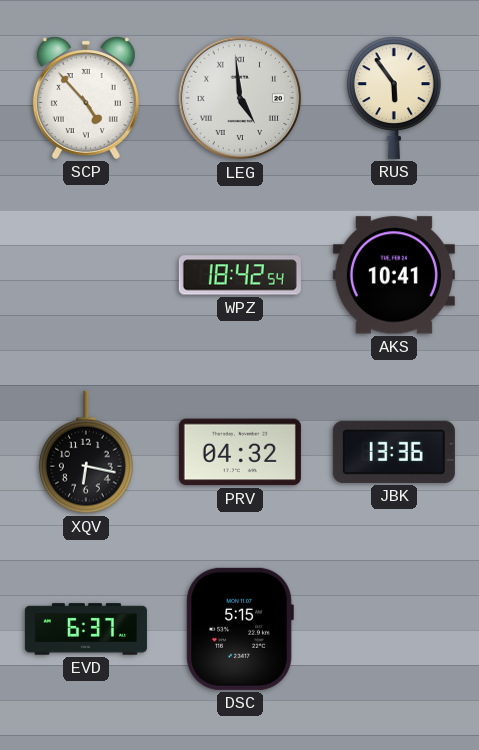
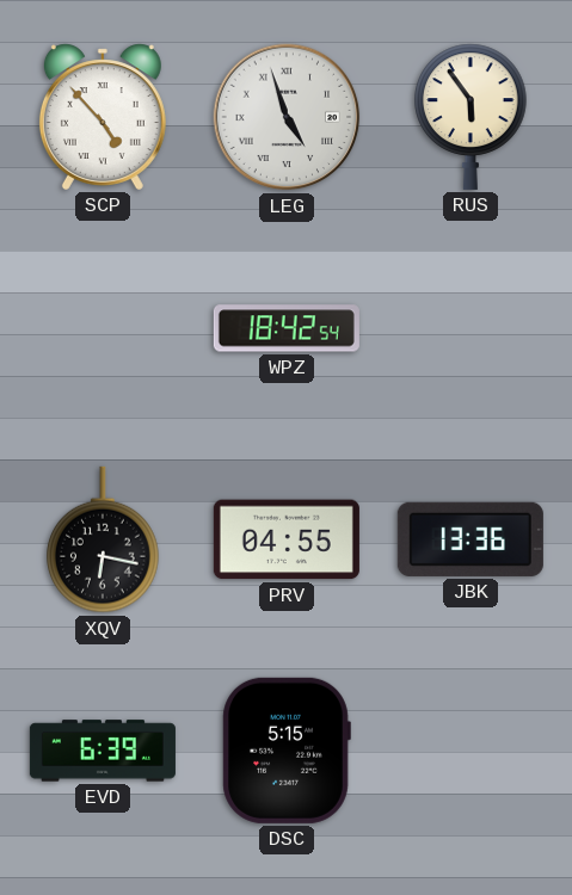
LEG: 4:59 -> 4:57
AKS: 10:41 -> none
PRV: 04:32 -> 04:55
EVD: 6:37 -> 6:39
